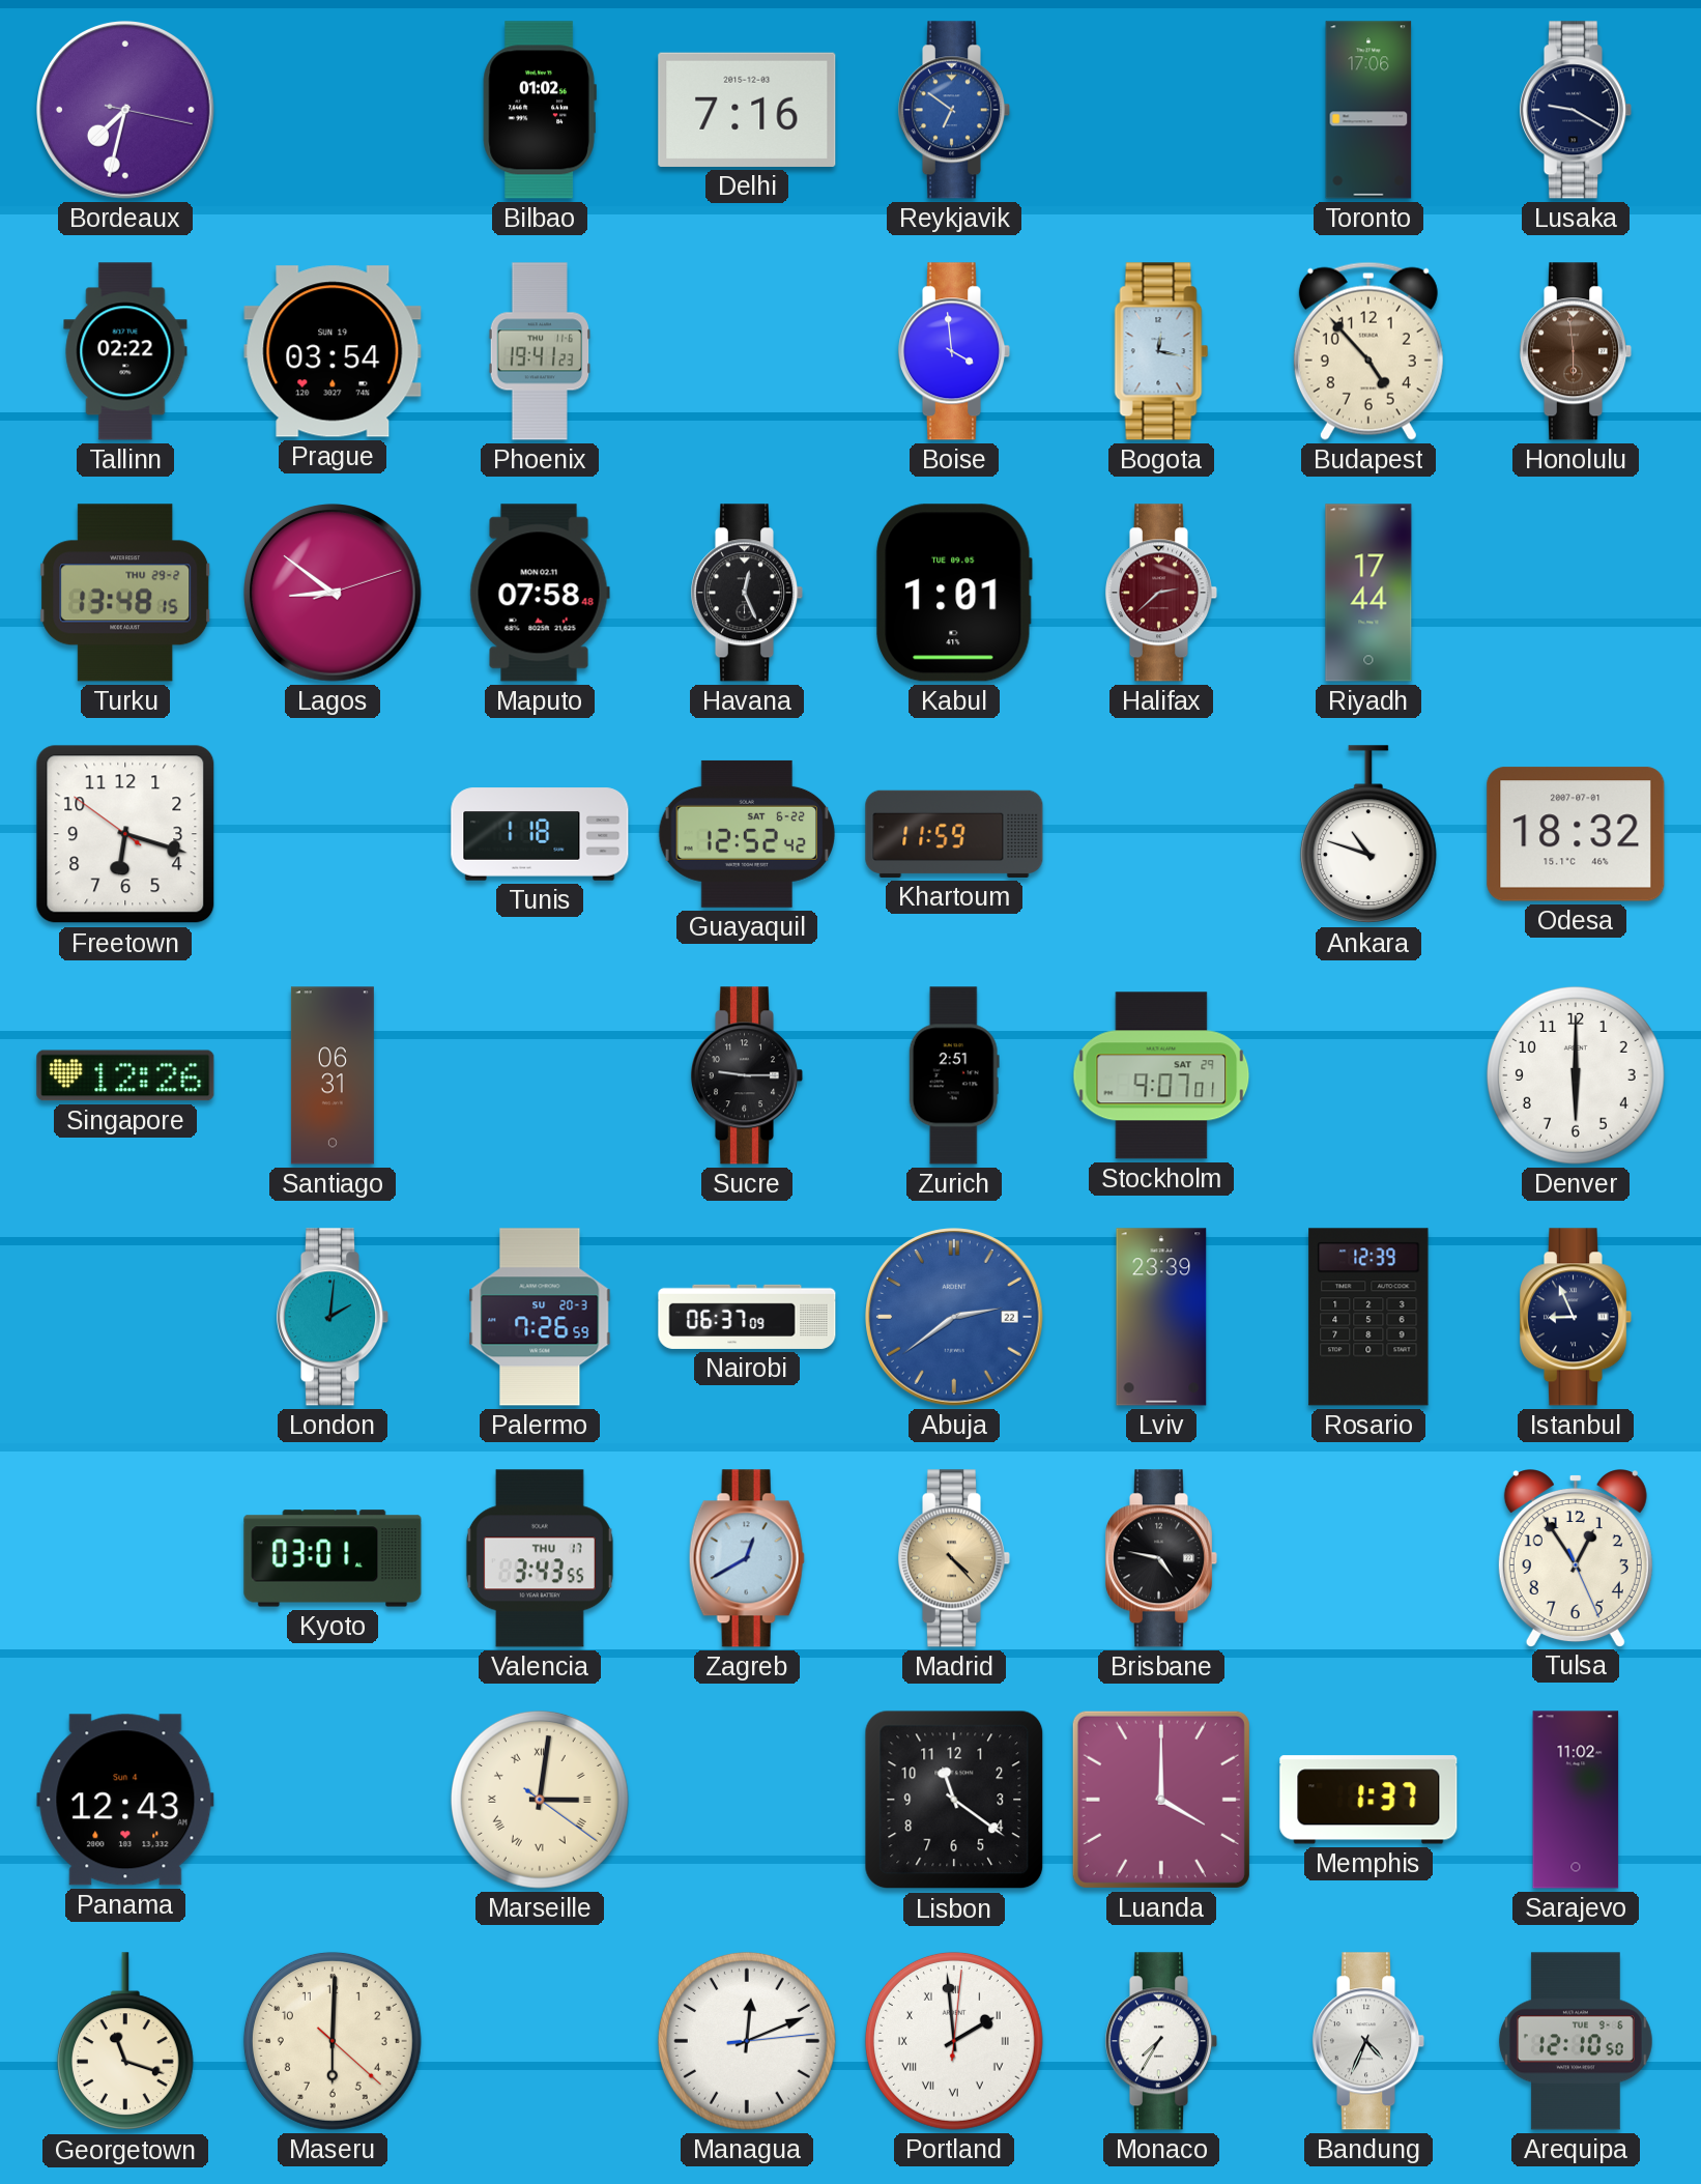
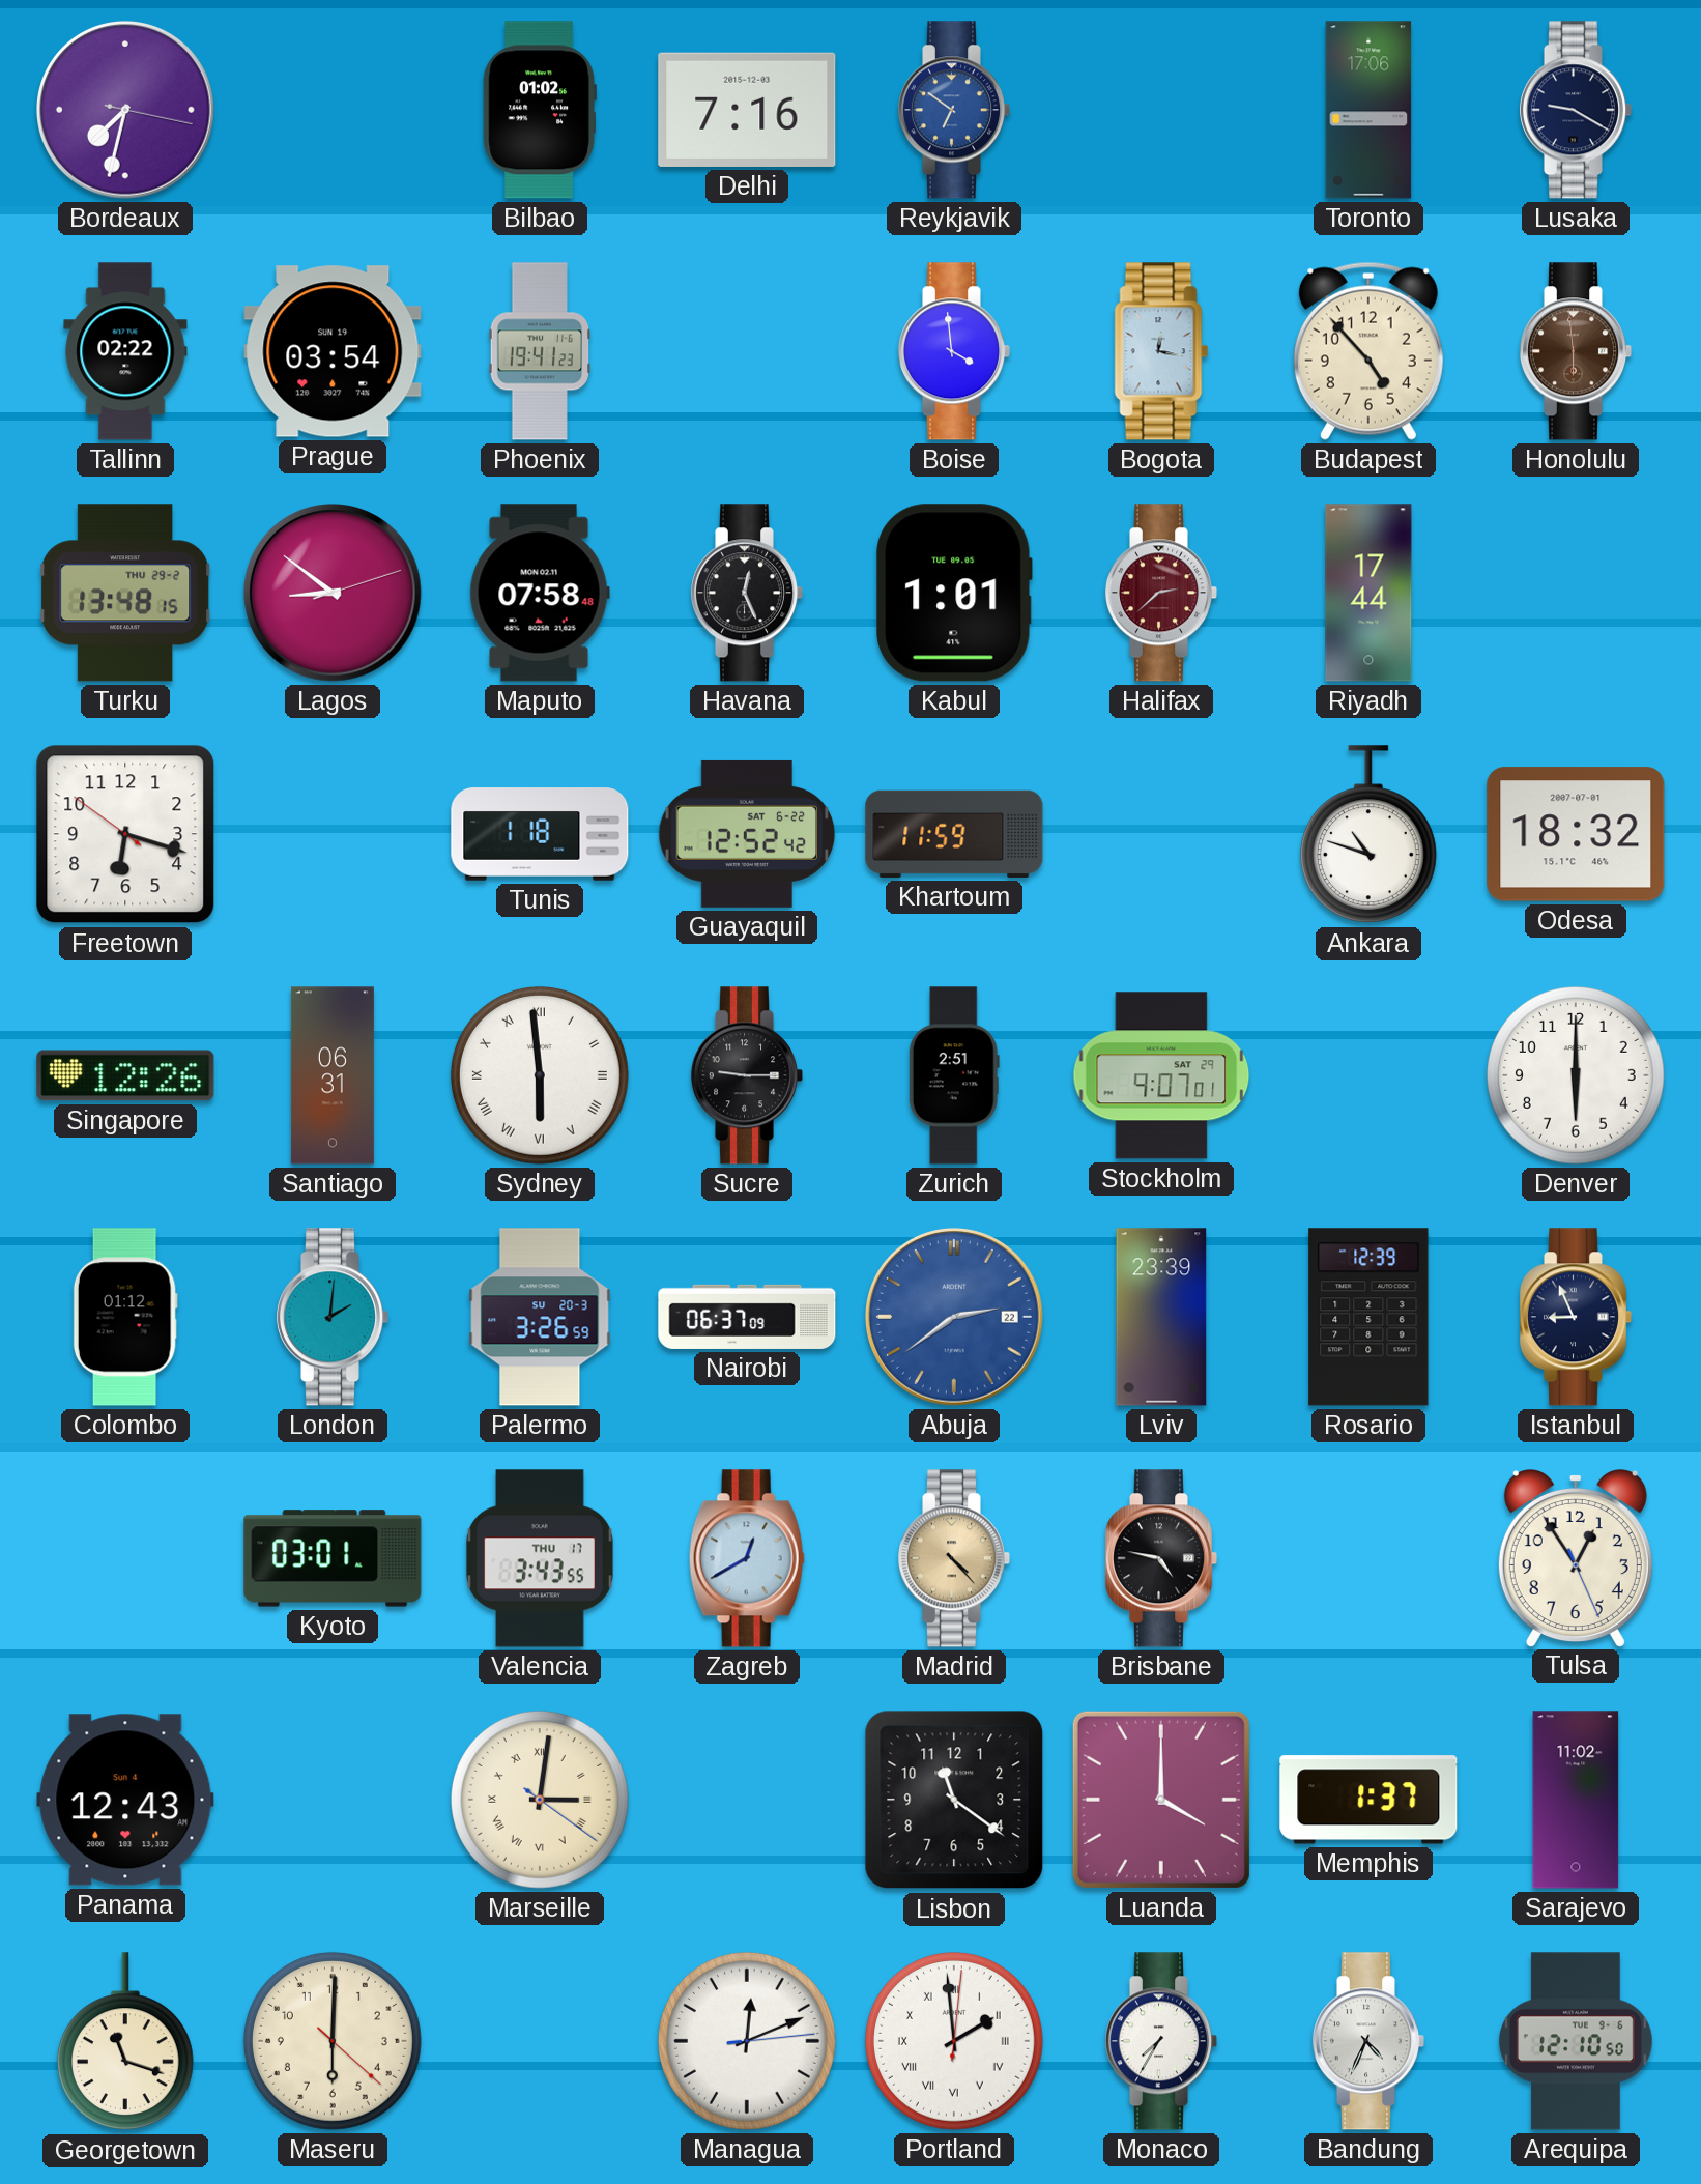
Sydney: none -> 5:59
Colombo: none -> 01:12
Palermo: 7:26 -> 3:26
